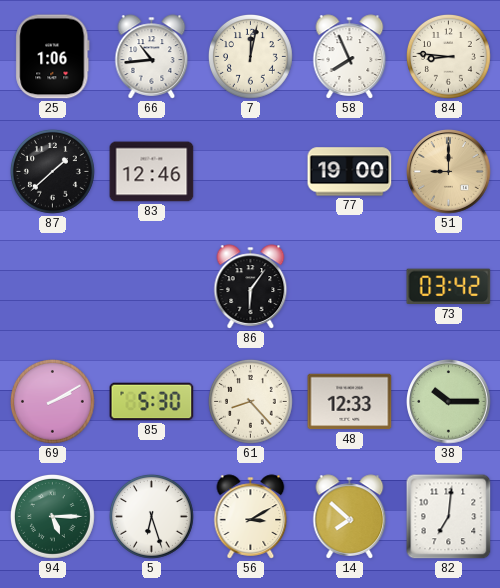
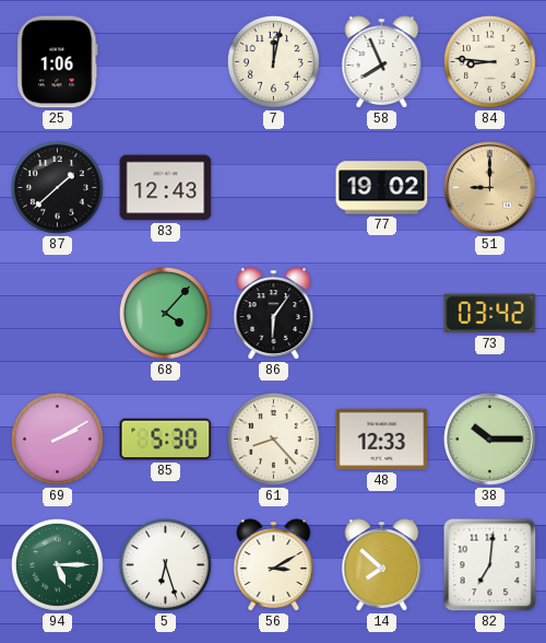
66: 10:44 -> none
83: 12:46 -> 12:43
77: 19:00 -> 19:02
68: none -> 4:07
